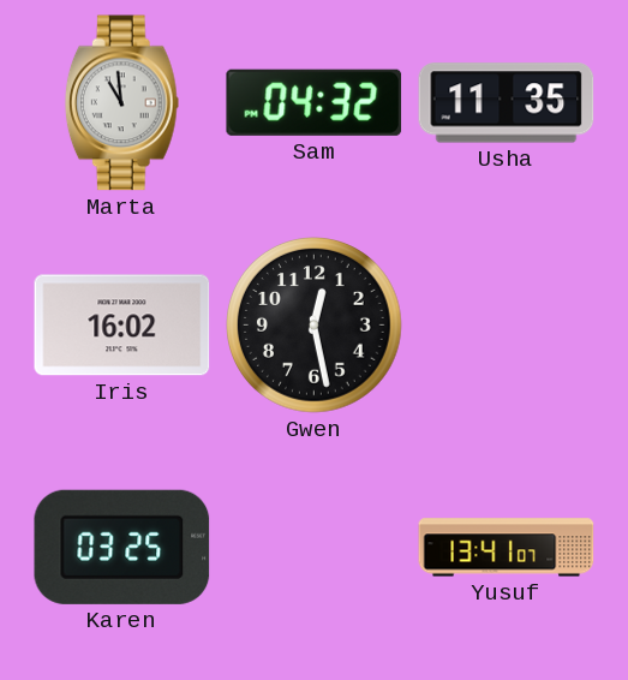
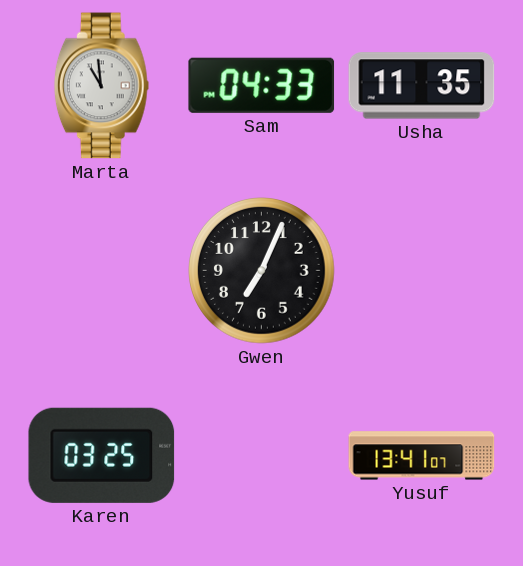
Sam: 04:32 -> 04:33
Iris: 16:02 -> none
Gwen: 12:28 -> 7:04
